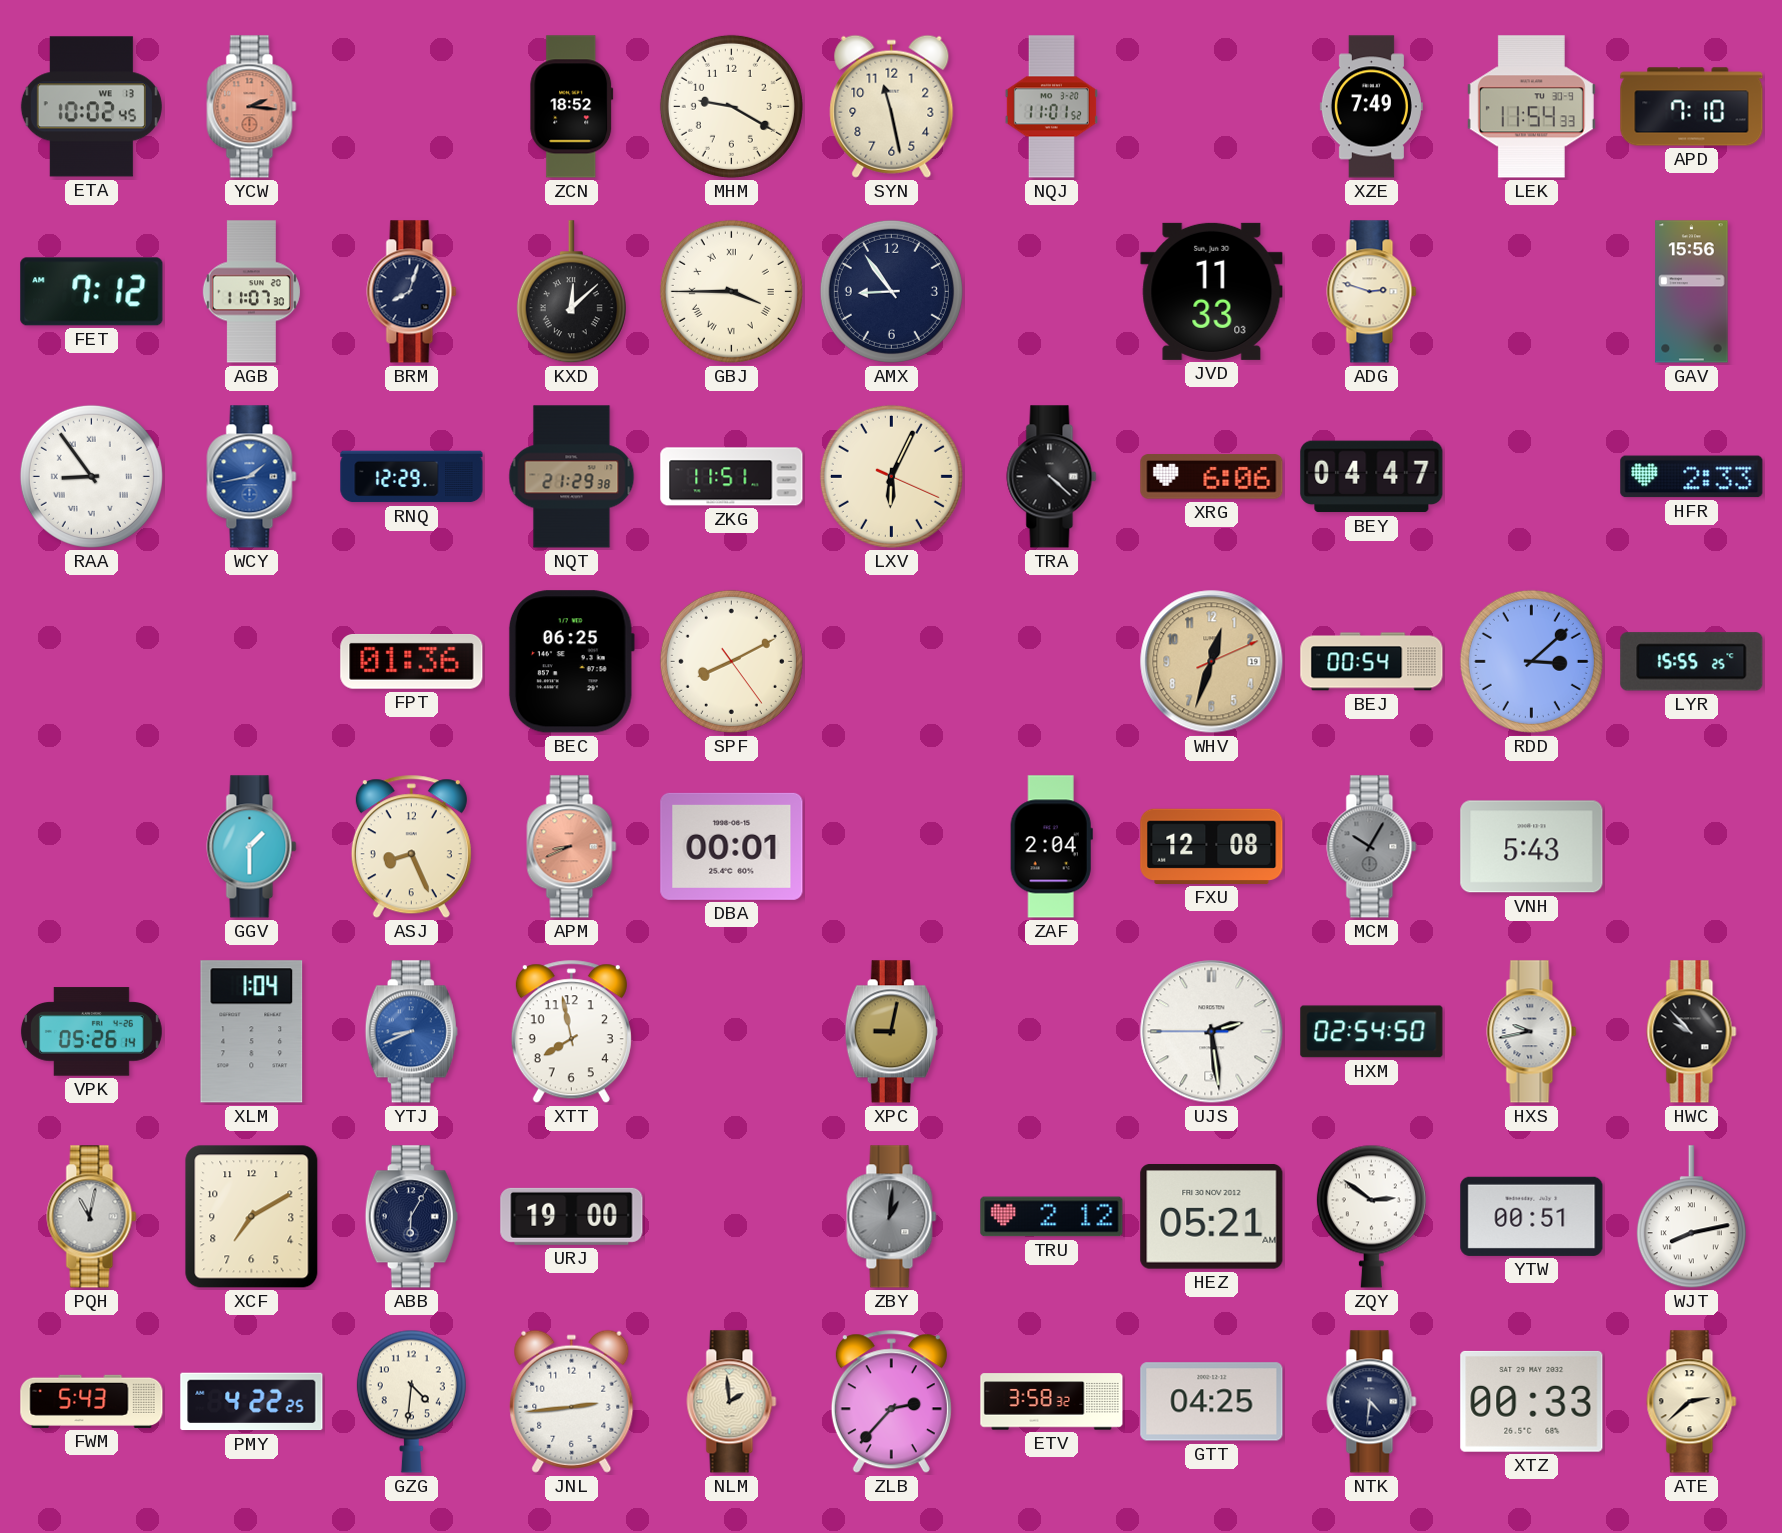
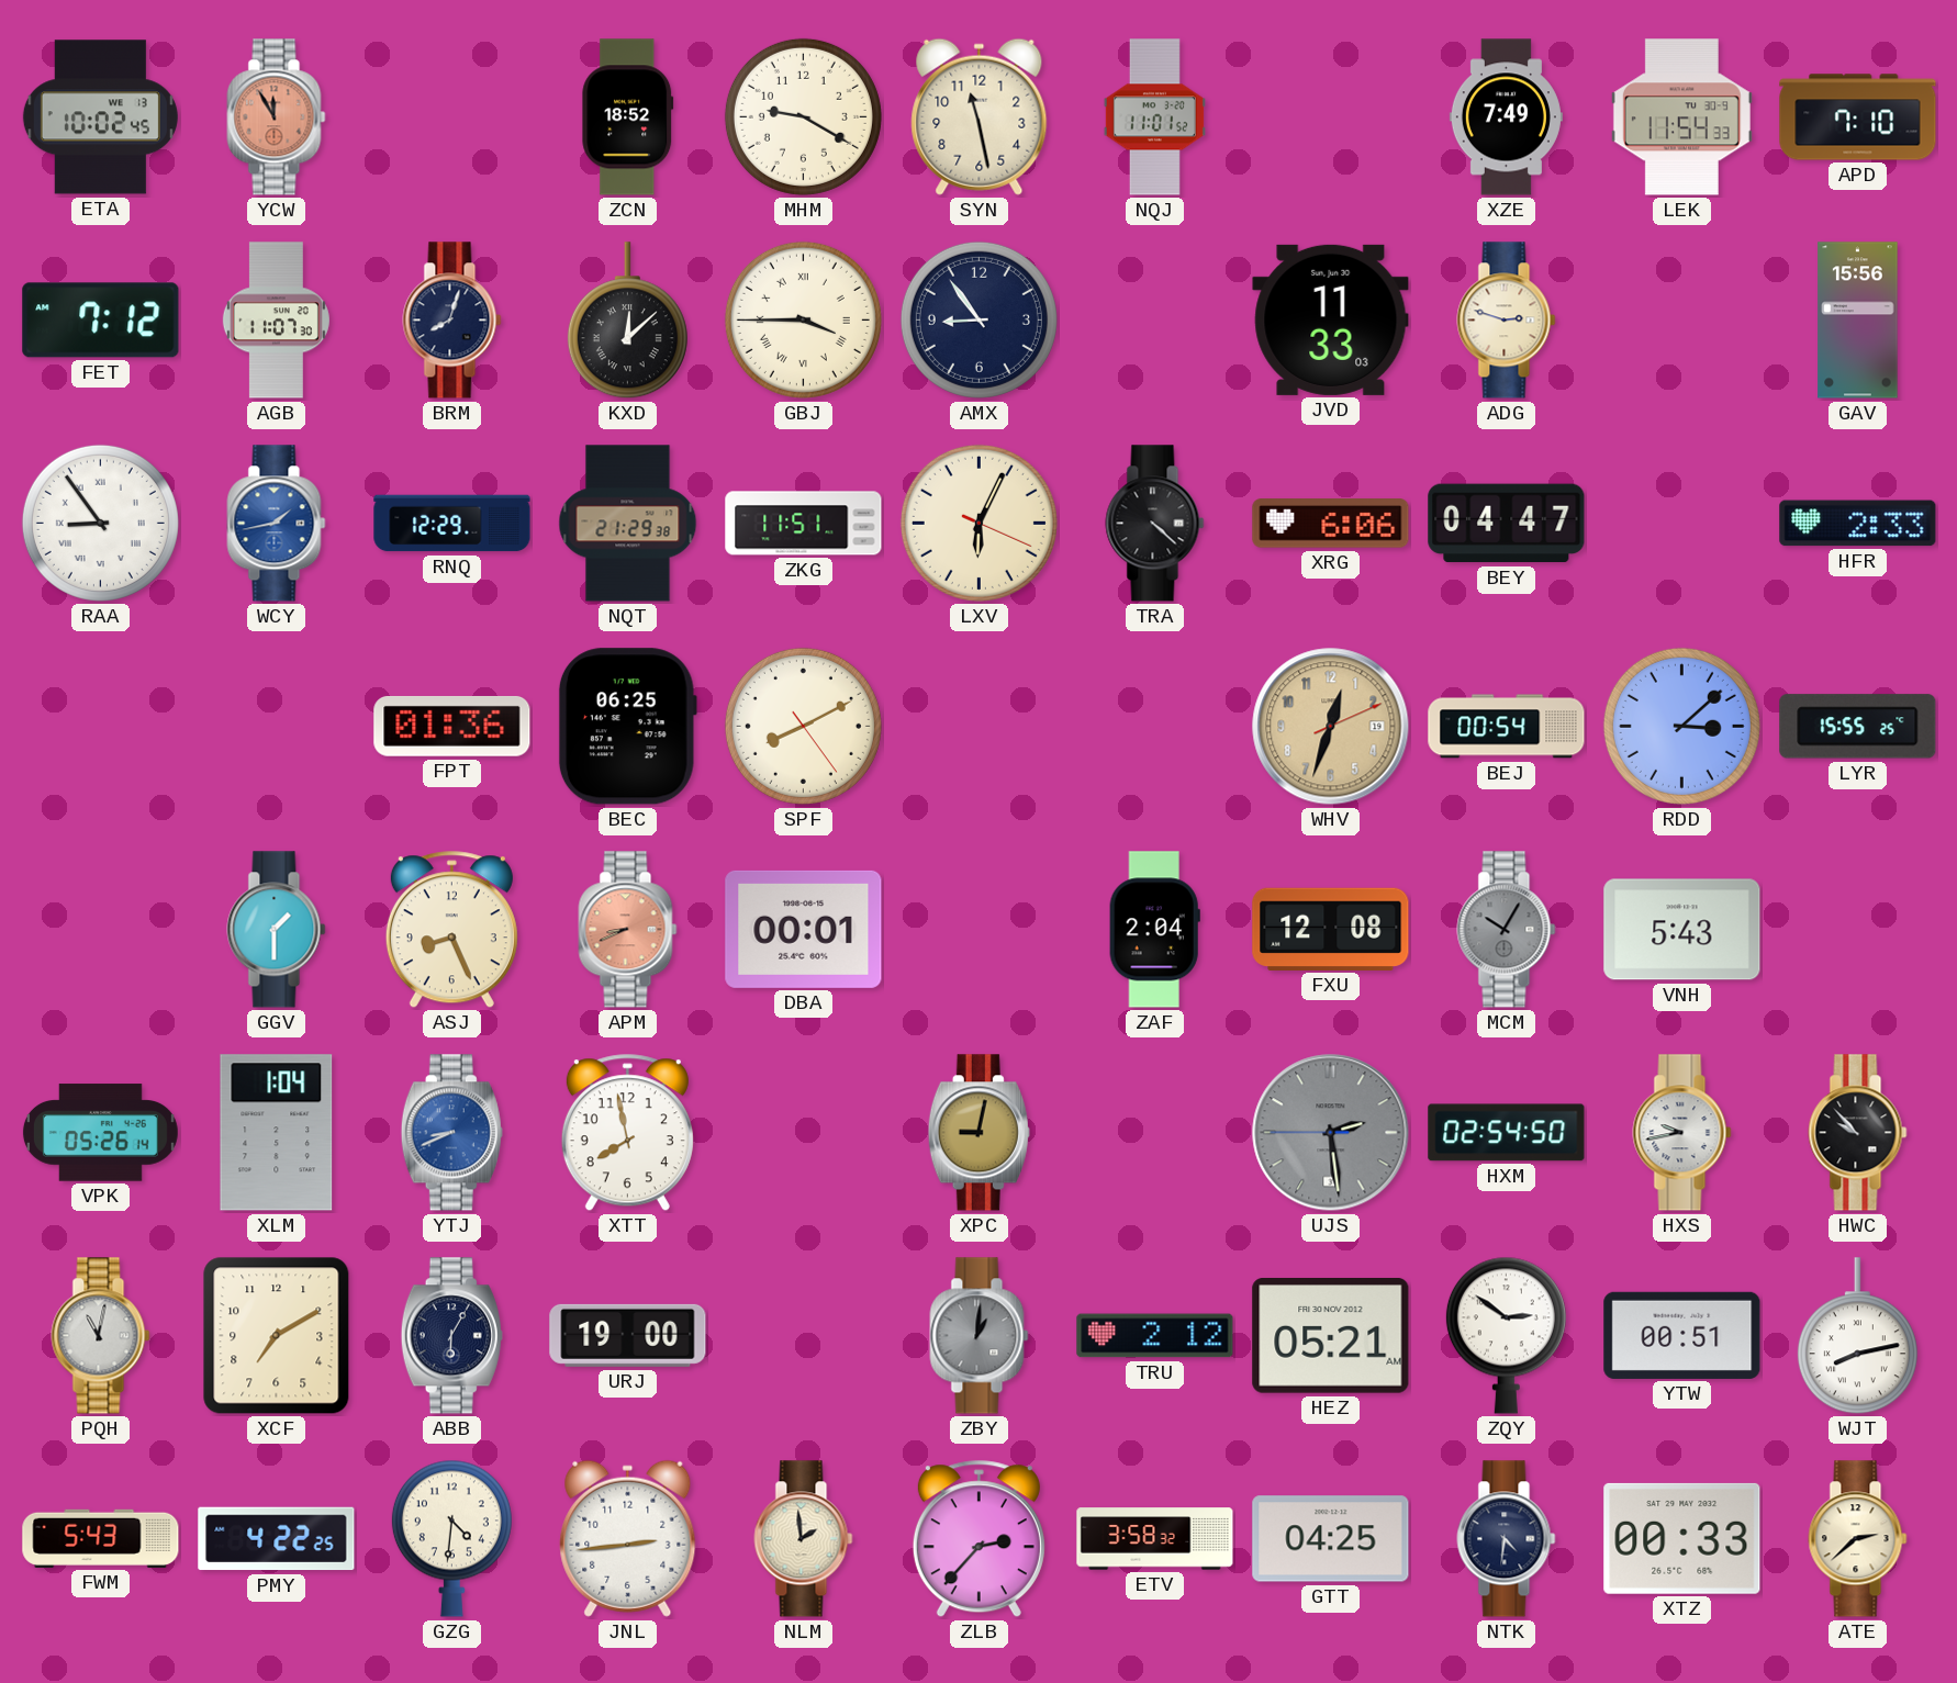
YCW: 2:16 -> 11:55
UJS dial: white -> grey
